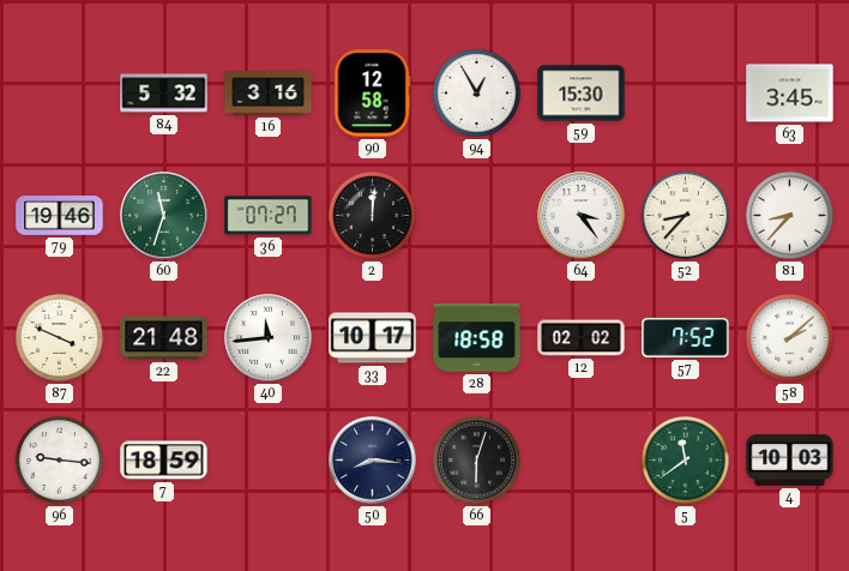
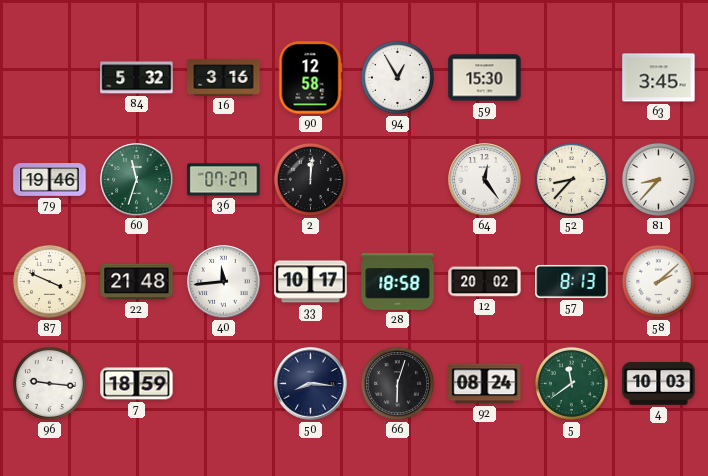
64: 3:24 -> 12:24
12: 02:02 -> 20:02
57: 7:52 -> 8:13
92: none -> 08:24
